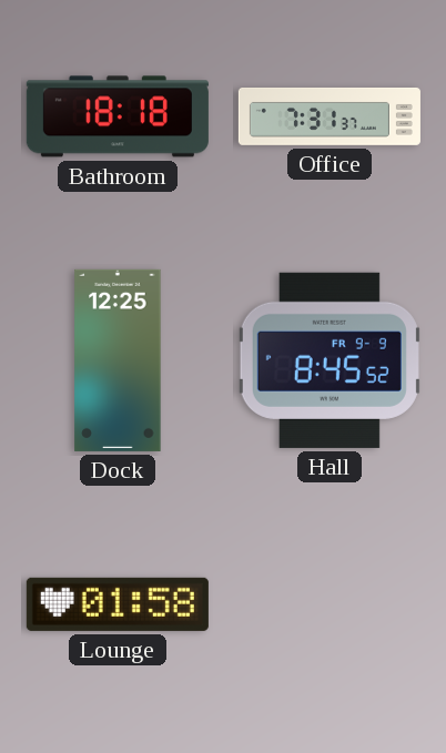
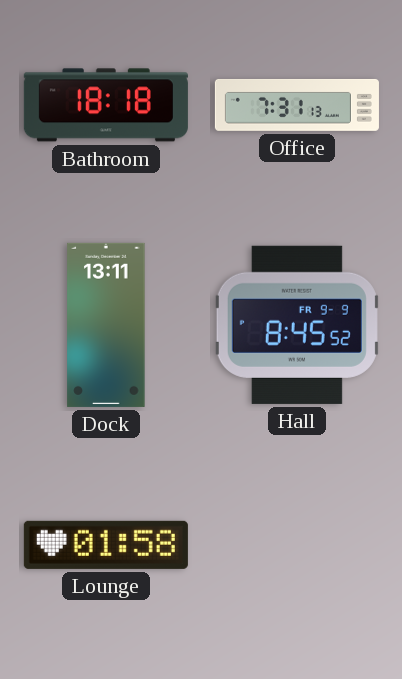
Office: 7:31:37 -> 7:31:13
Dock: 12:25 -> 13:11
